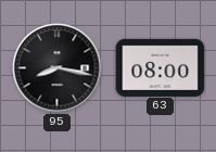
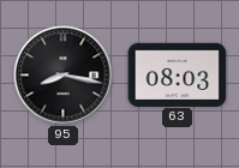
63: 08:00 -> 08:03
